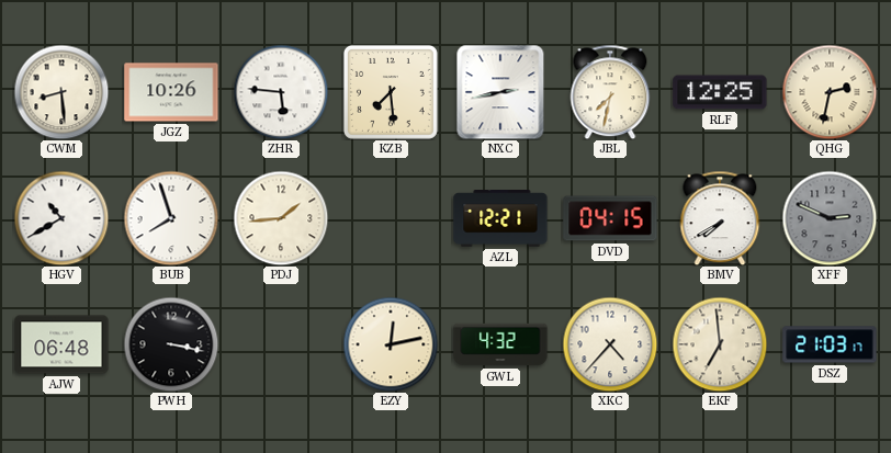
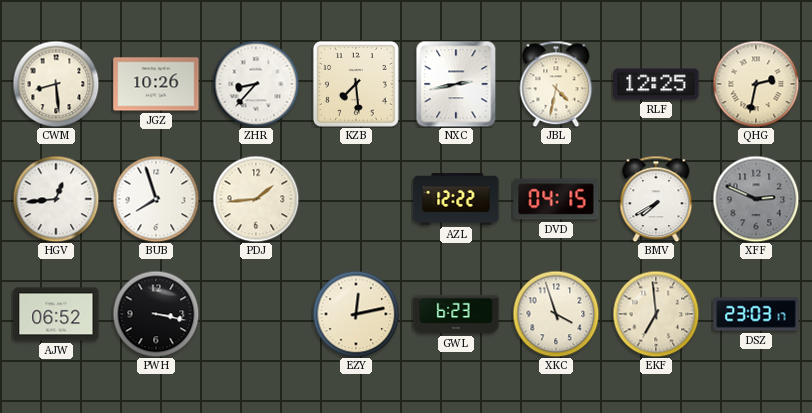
ZHR: 5:46 -> 8:37
JBL: 7:32 -> 4:32
HGV: 10:40 -> 12:44
AZL: 12:21 -> 12:22
AJW: 06:48 -> 06:52
GWL: 4:32 -> 6:23
XKC: 4:37 -> 3:57
DSZ: 21:03 -> 23:03
